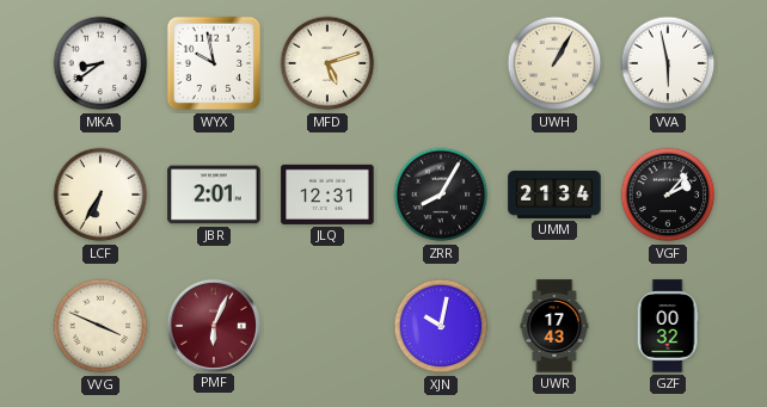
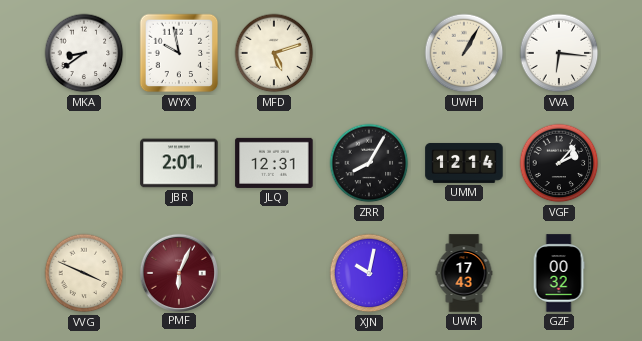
VVA: 5:58 -> 6:16
LCF: 6:35 -> none
UMM: 21:34 -> 12:14
